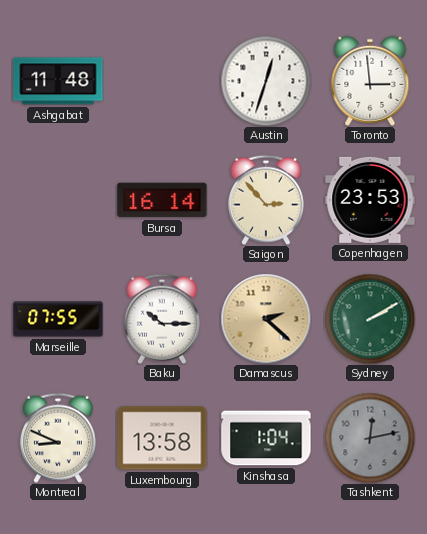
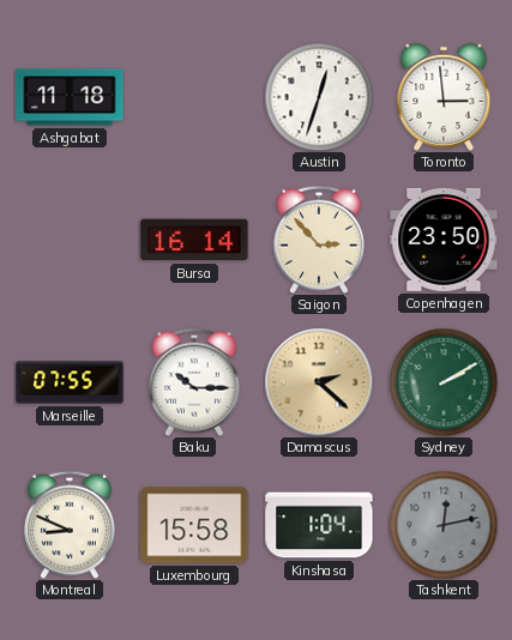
Ashgabat: 11:48 -> 11:18
Copenhagen: 23:53 -> 23:50
Luxembourg: 13:58 -> 15:58
